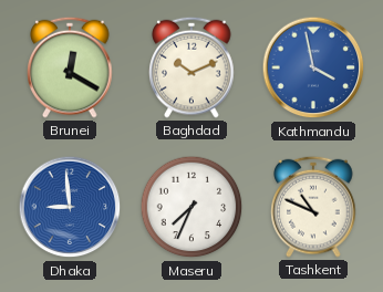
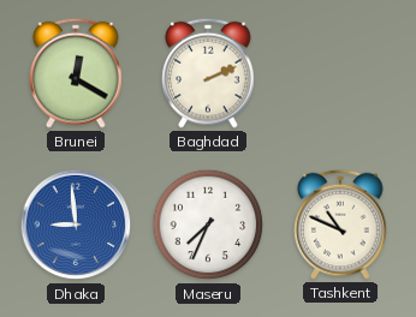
Baghdad: 10:11 -> 2:11
Kathmandu: 3:58 -> none
